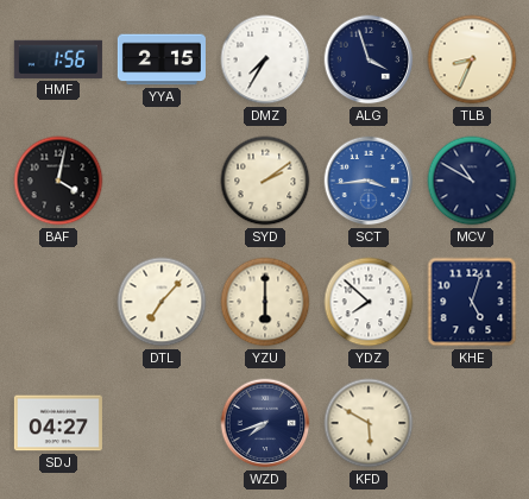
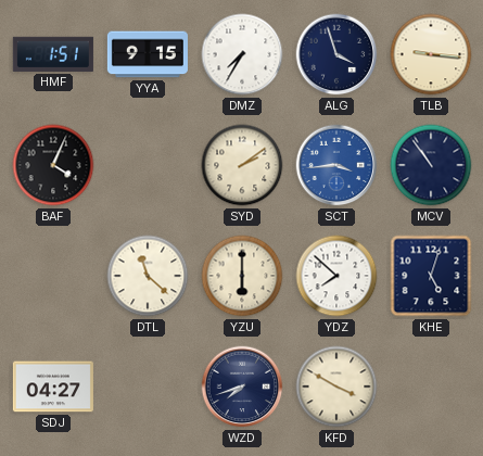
HMF: 1:56 -> 1:51
YYA: 2:15 -> 9:15
TLB: 8:34 -> 9:16
BAF: 4:02 -> 4:04
MCV: 10:50 -> 10:54
DTL: 7:07 -> 11:22
KFD: 5:50 -> 3:50
